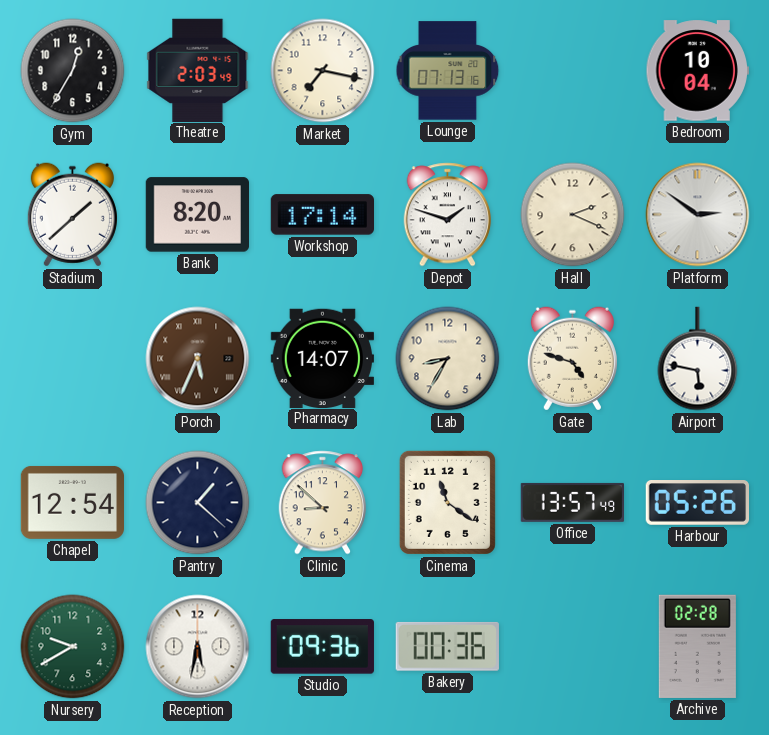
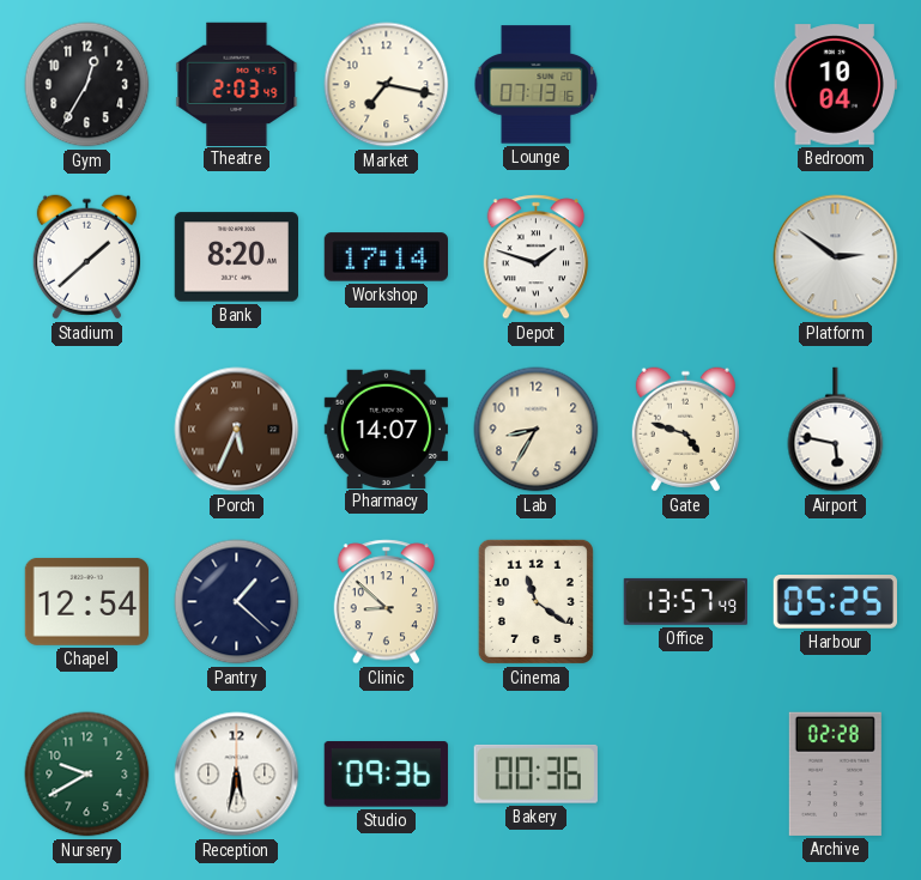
Hall: 2:19 -> none
Harbour: 05:26 -> 05:25
